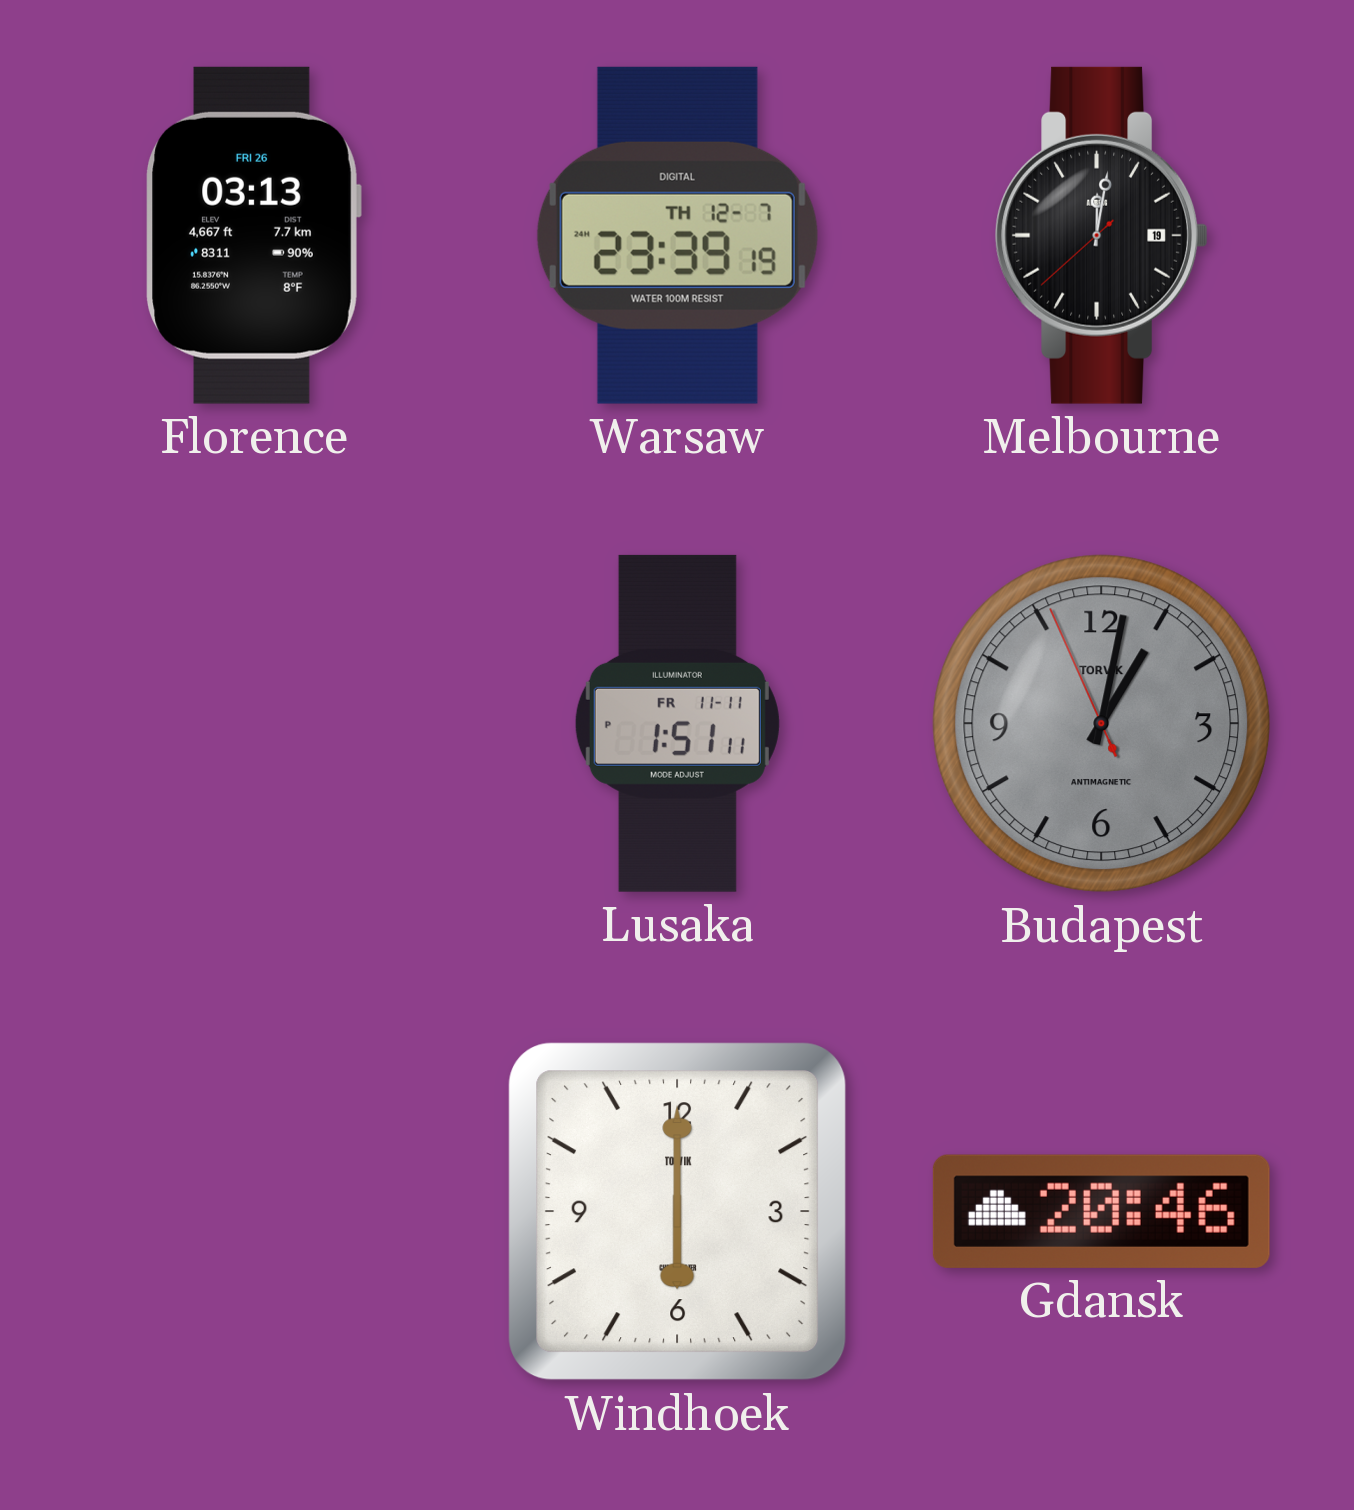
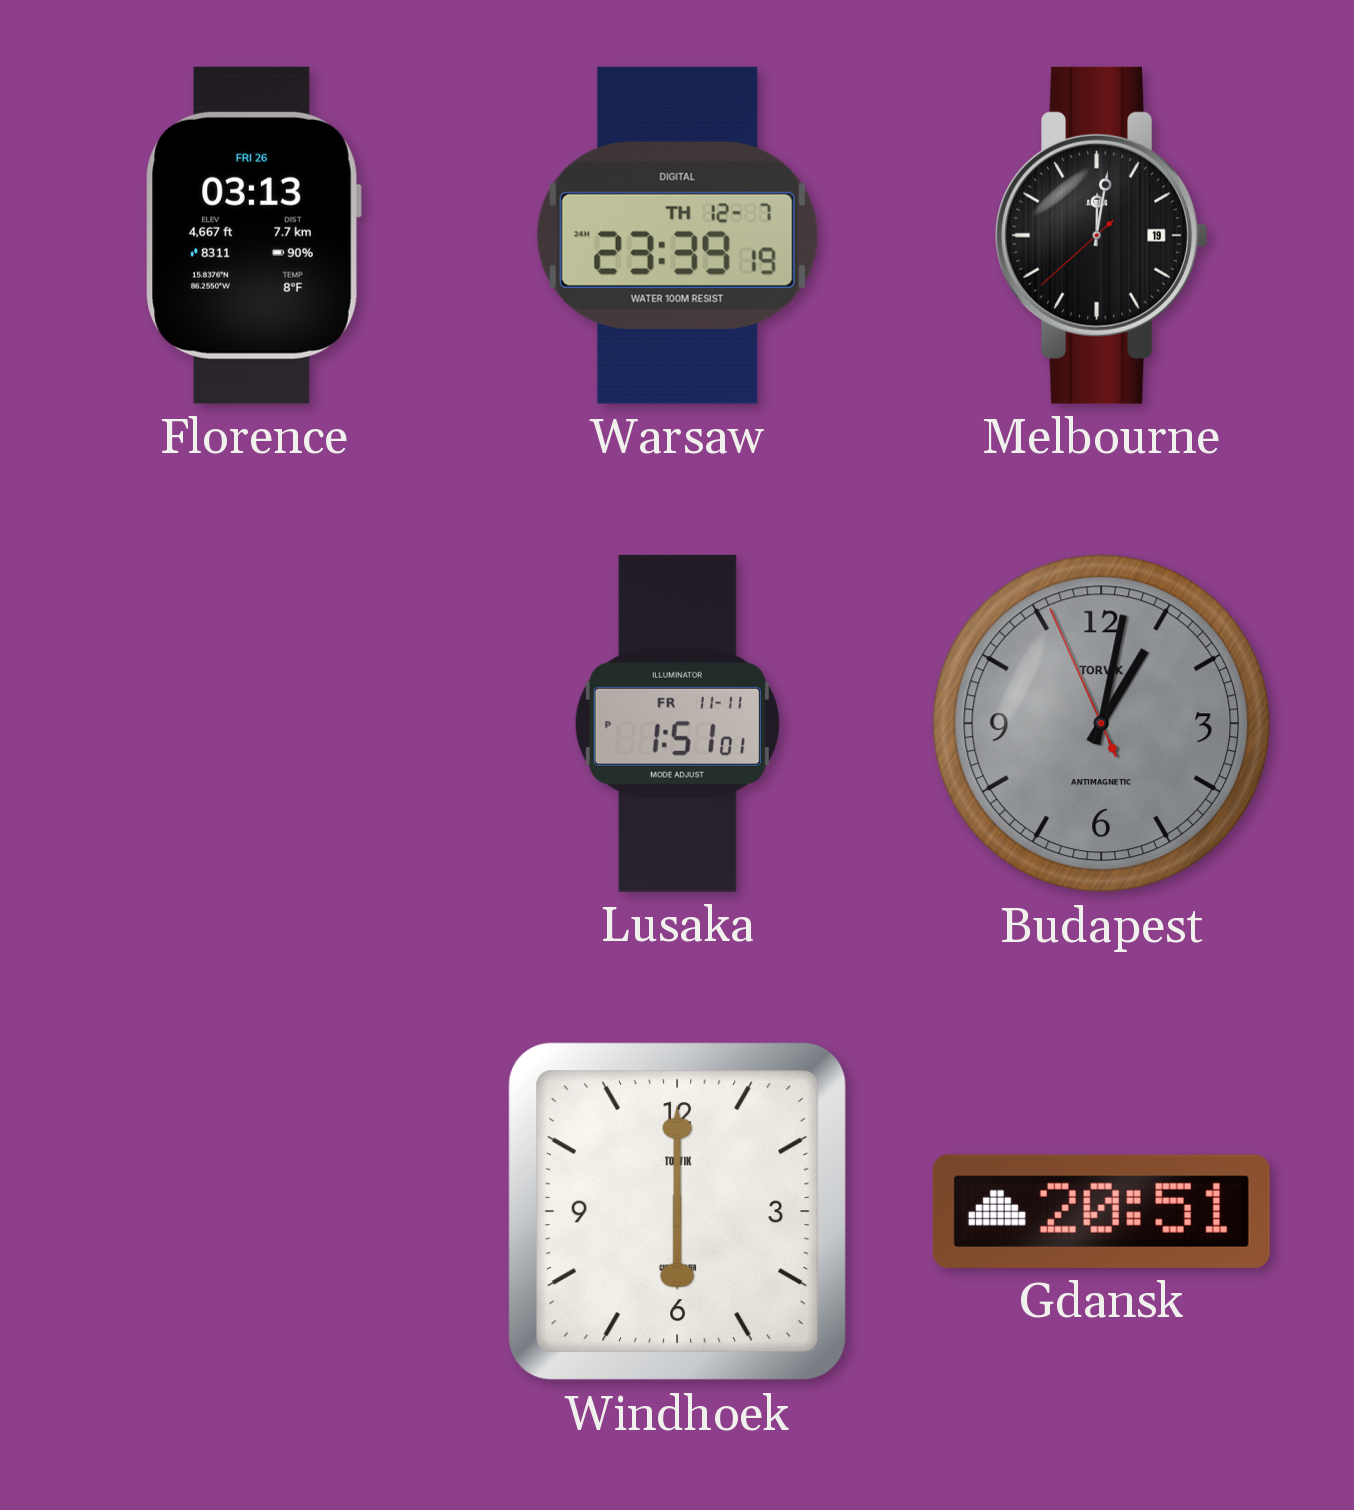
Lusaka: 1:51:11 PM -> 1:51:01 PM
Gdansk: 20:46 -> 20:51
